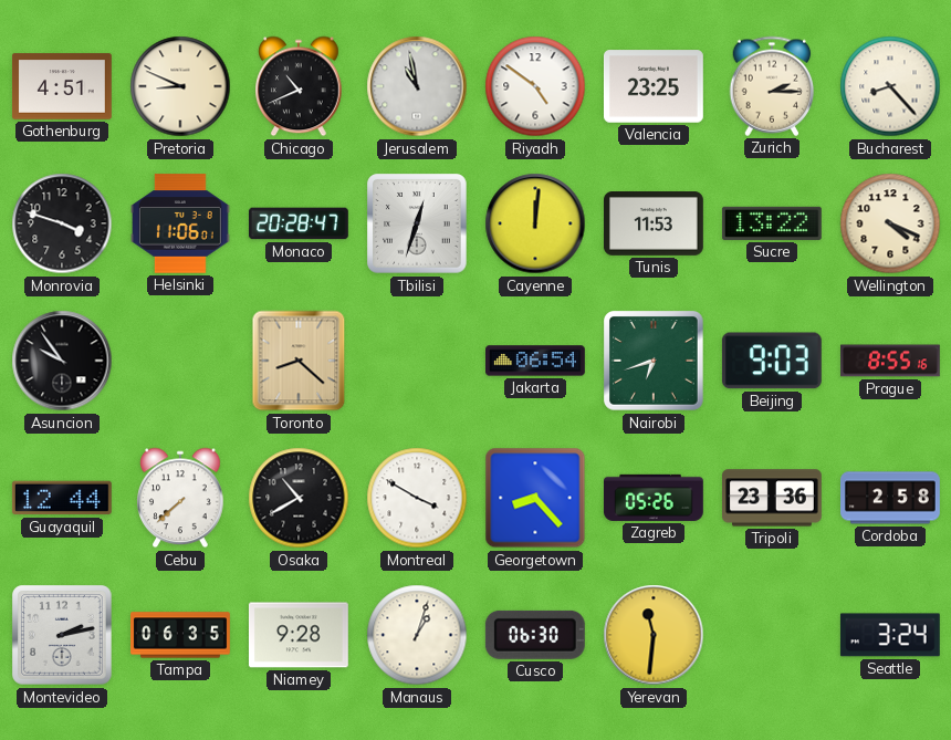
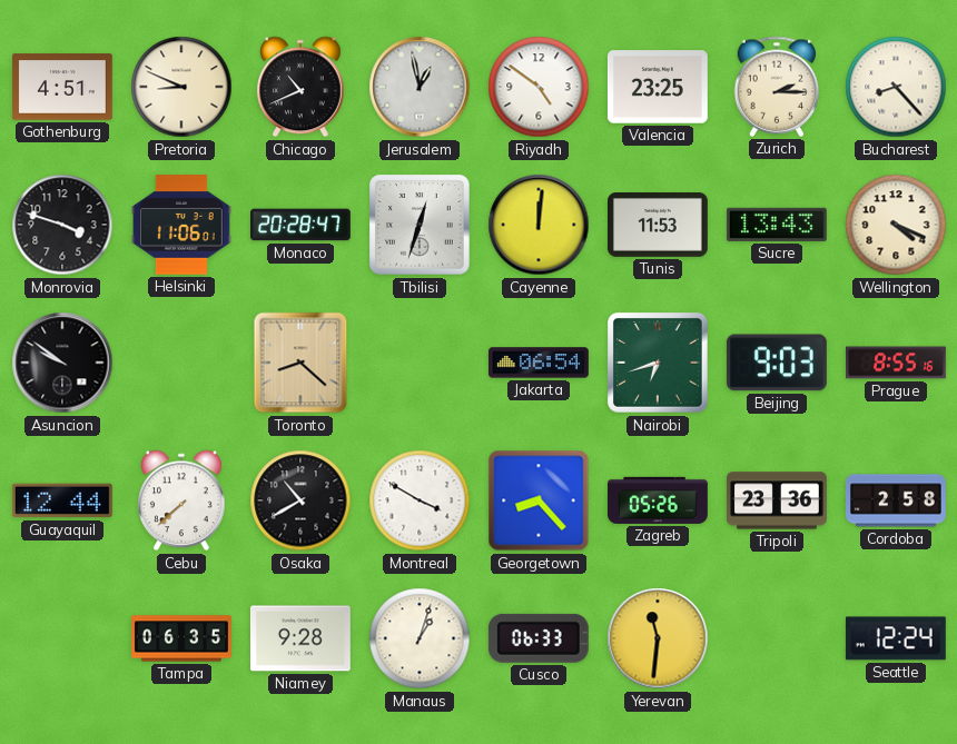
Jerusalem: 10:58 -> 12:58
Sucre: 13:22 -> 13:43
Asuncion: 9:54 -> 9:51
Montevideo: 2:13 -> none
Cusco: 06:30 -> 06:33
Seattle: 3:24 -> 12:24
